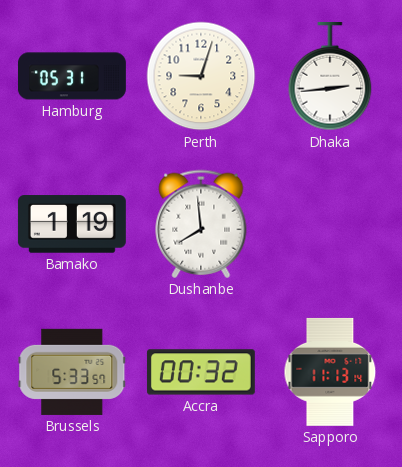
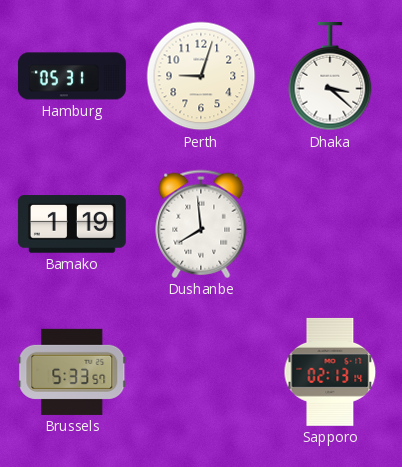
Dhaka: 2:44 -> 3:22
Accra: 00:32 -> none
Sapporo: 11:13 -> 02:13
